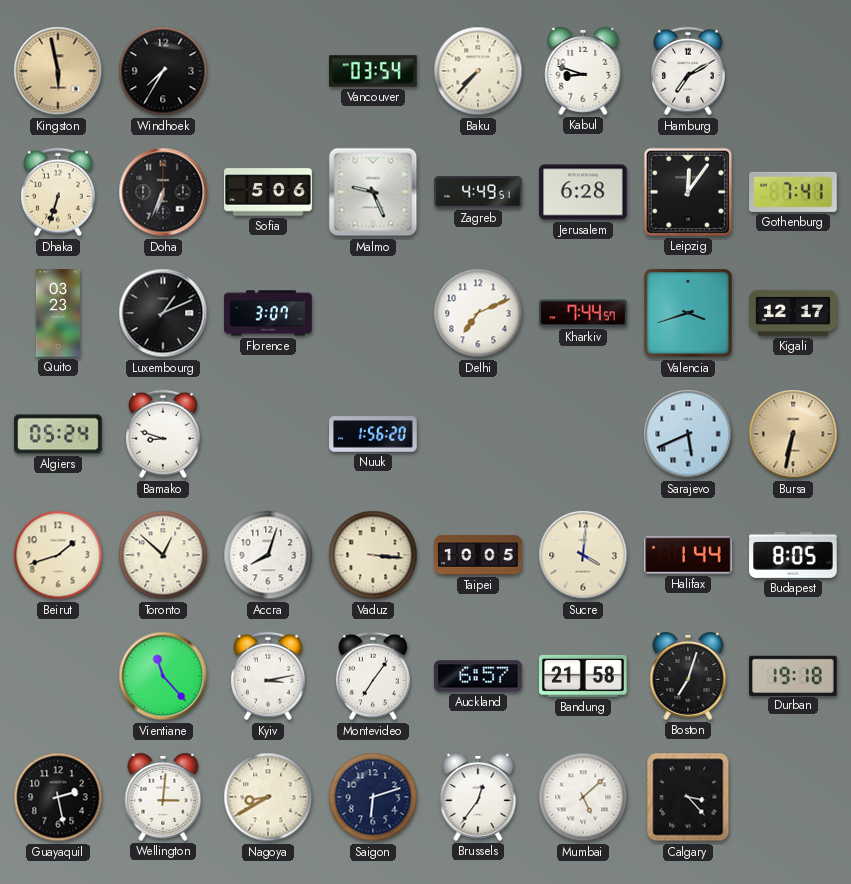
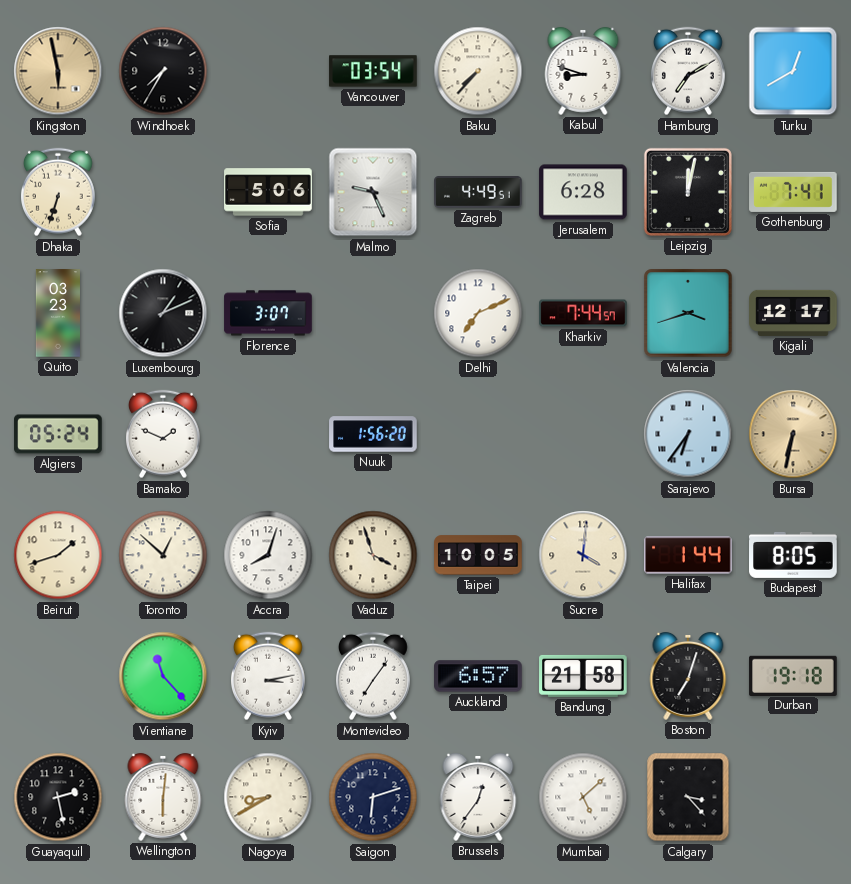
Turku: none -> 12:40
Doha: 6:34 -> none
Leipzig: 12:06 -> 12:02
Bamako: 8:48 -> 1:49
Sarajevo: 5:41 -> 6:36
Vaduz: 3:16 -> 3:57
Wellington: 3:01 -> 6:01
